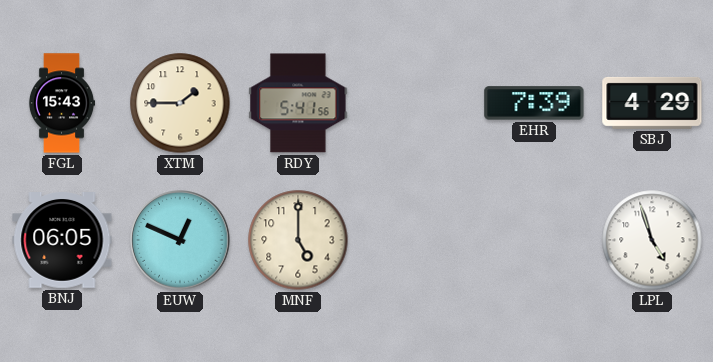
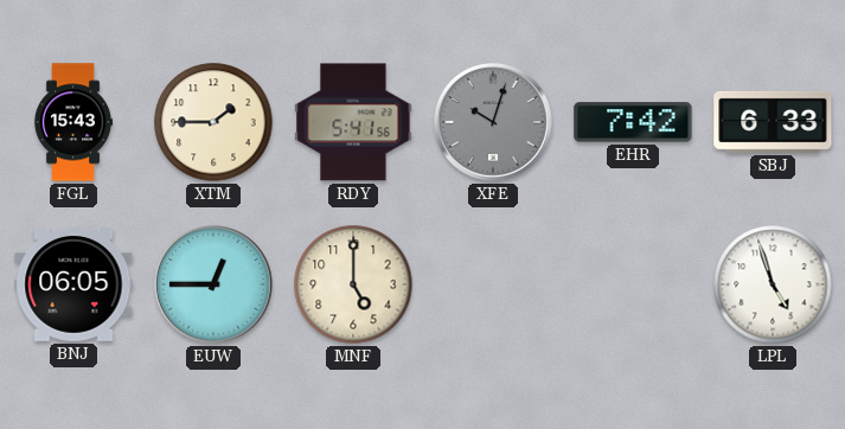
XFE: none -> 10:03
EHR: 7:39 -> 7:42
SBJ: 4:29 -> 6:33
EUW: 12:49 -> 12:45
